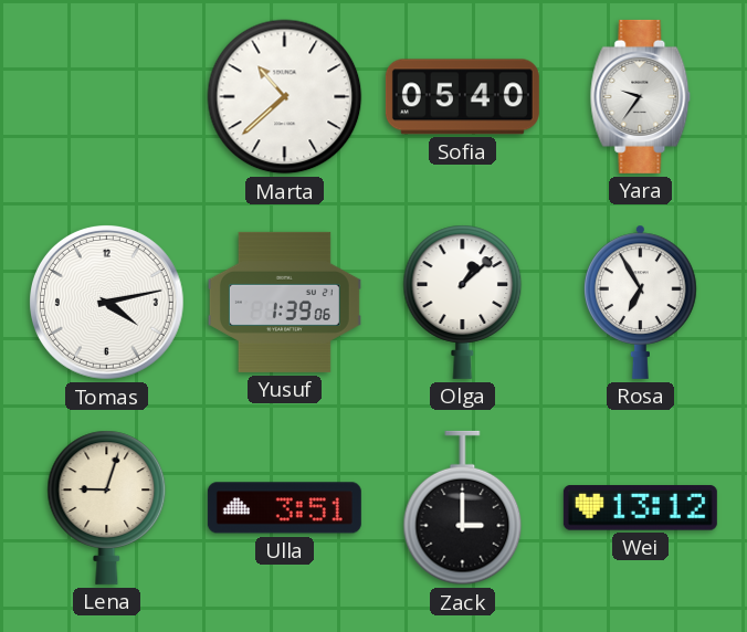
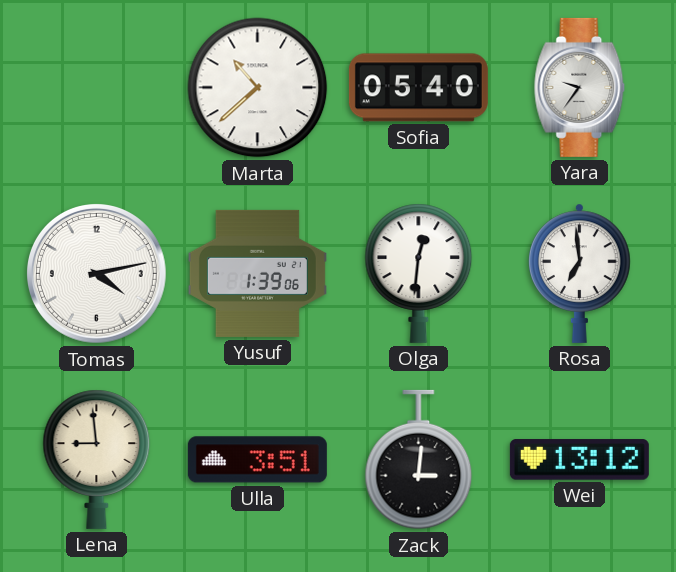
Olga: 1:08 -> 12:31
Rosa: 6:55 -> 6:59
Lena: 9:03 -> 8:59
Zack: 3:00 -> 3:01
